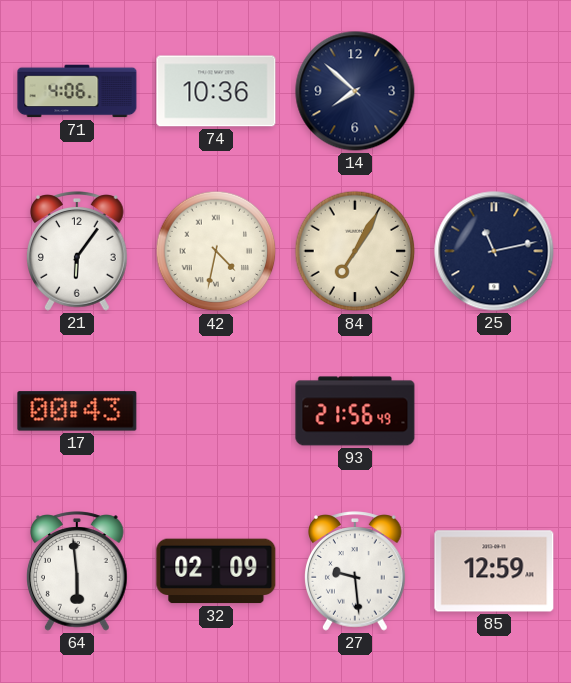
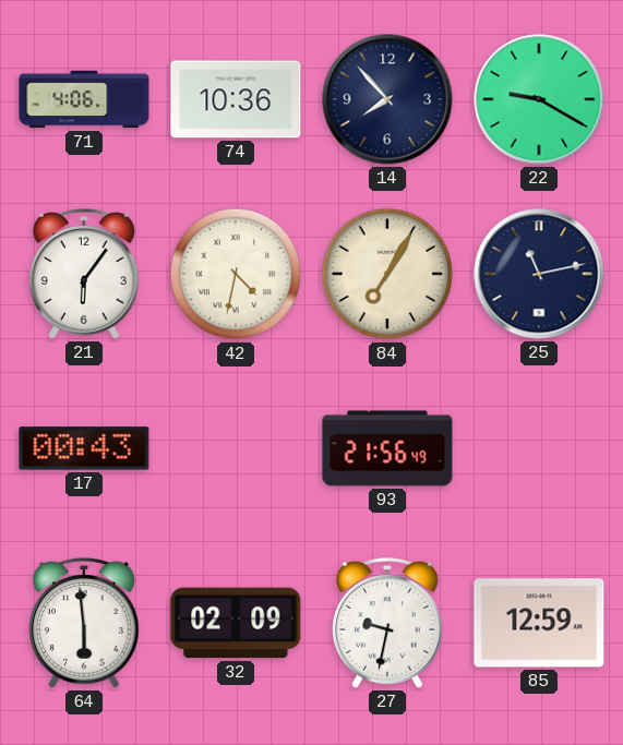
14: 7:52 -> 7:53
22: none -> 9:20
27: 9:29 -> 9:32
